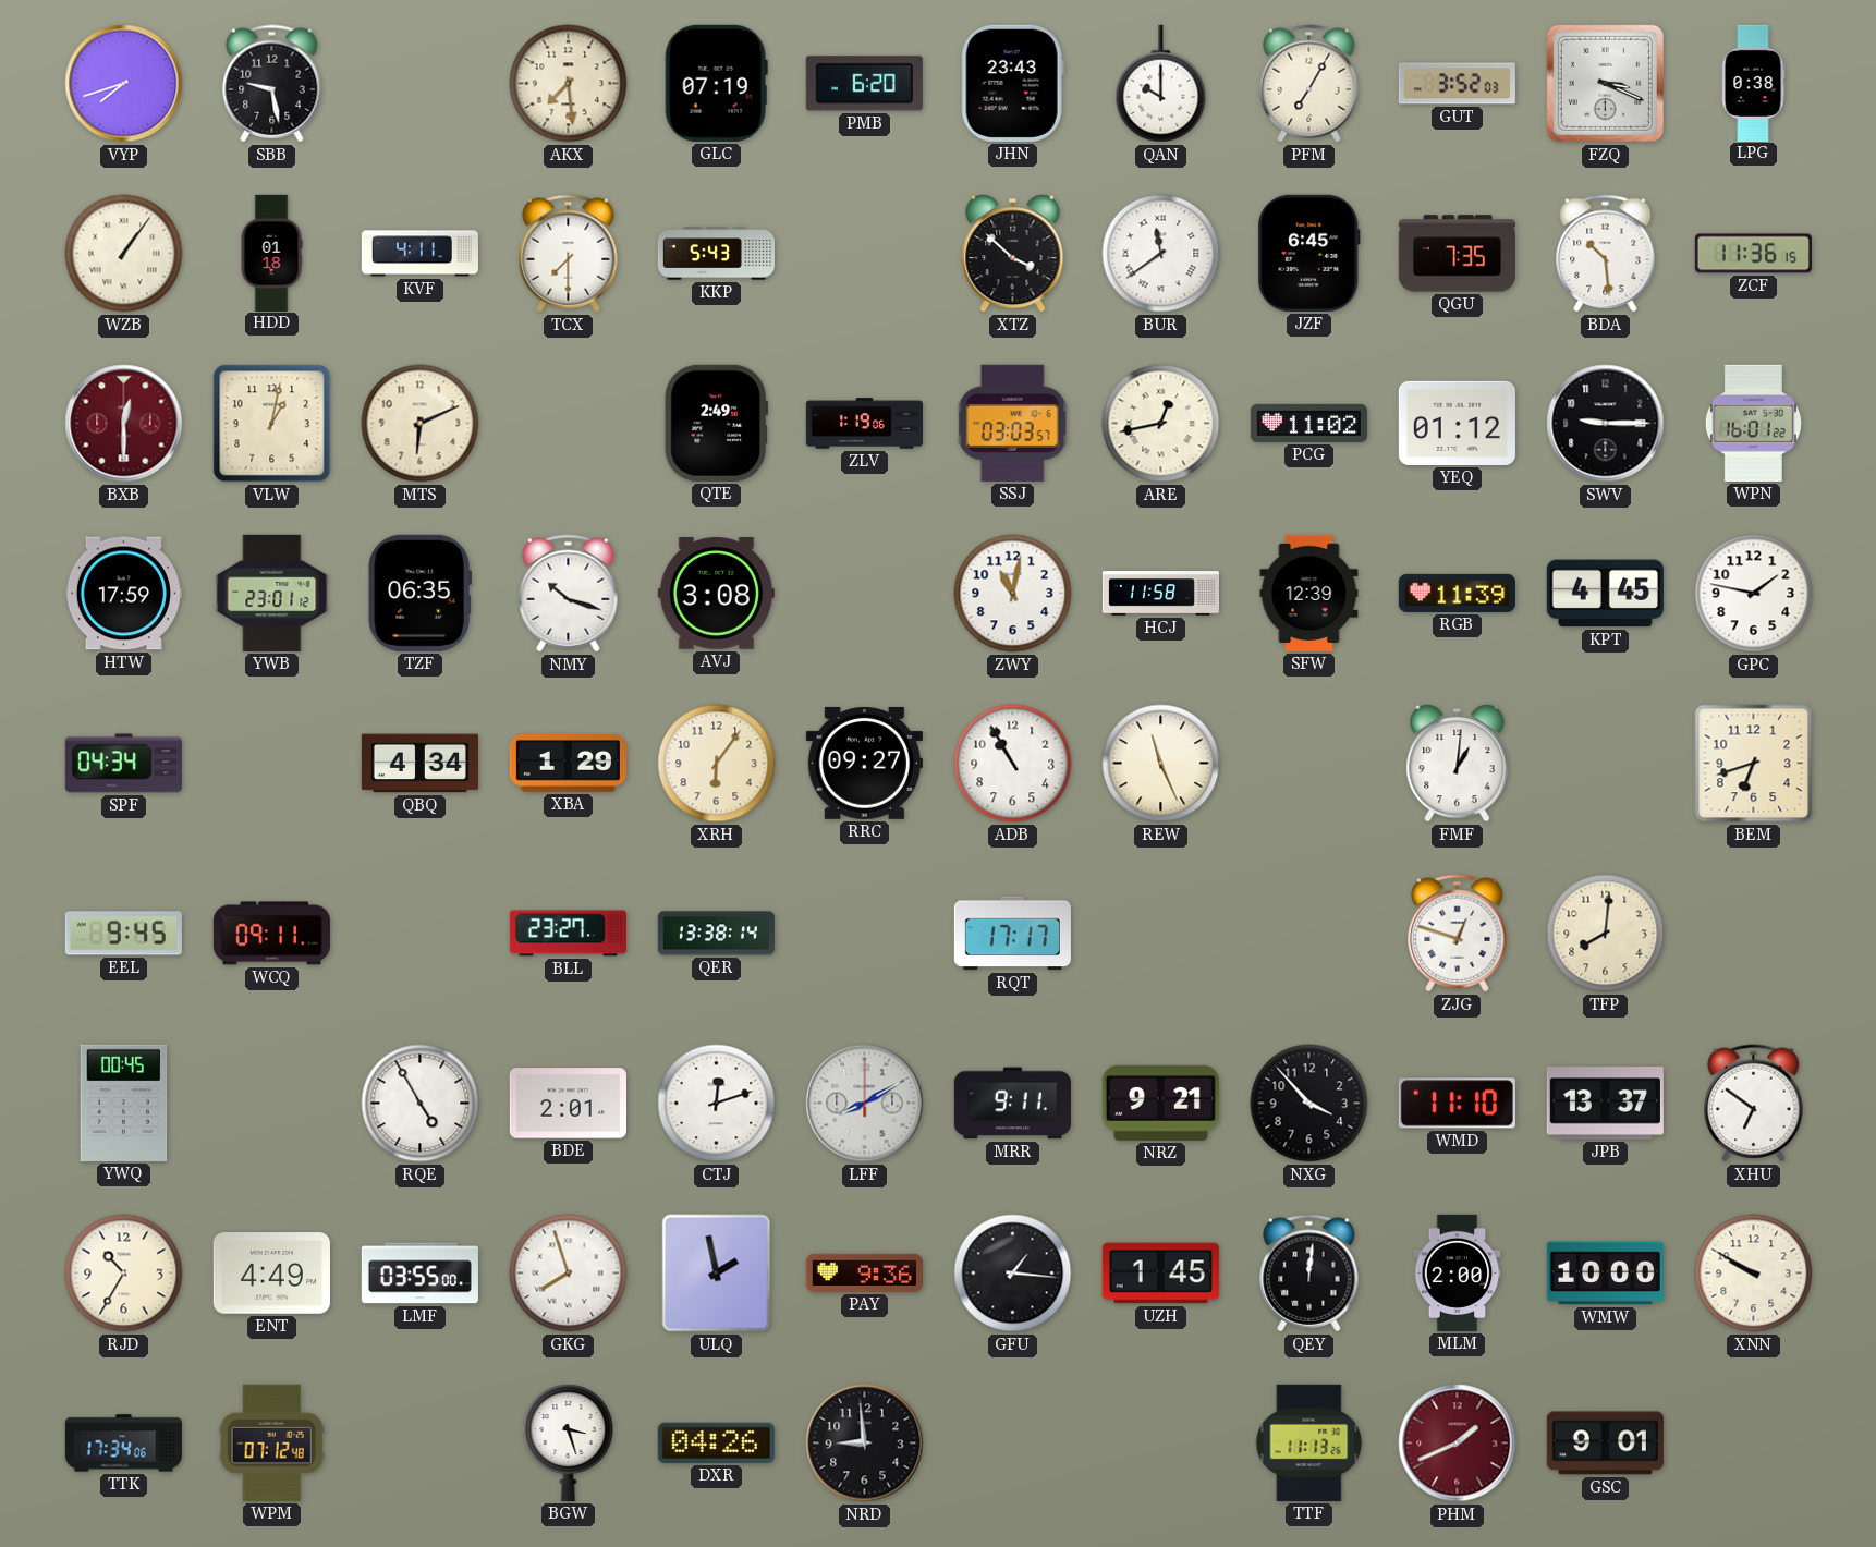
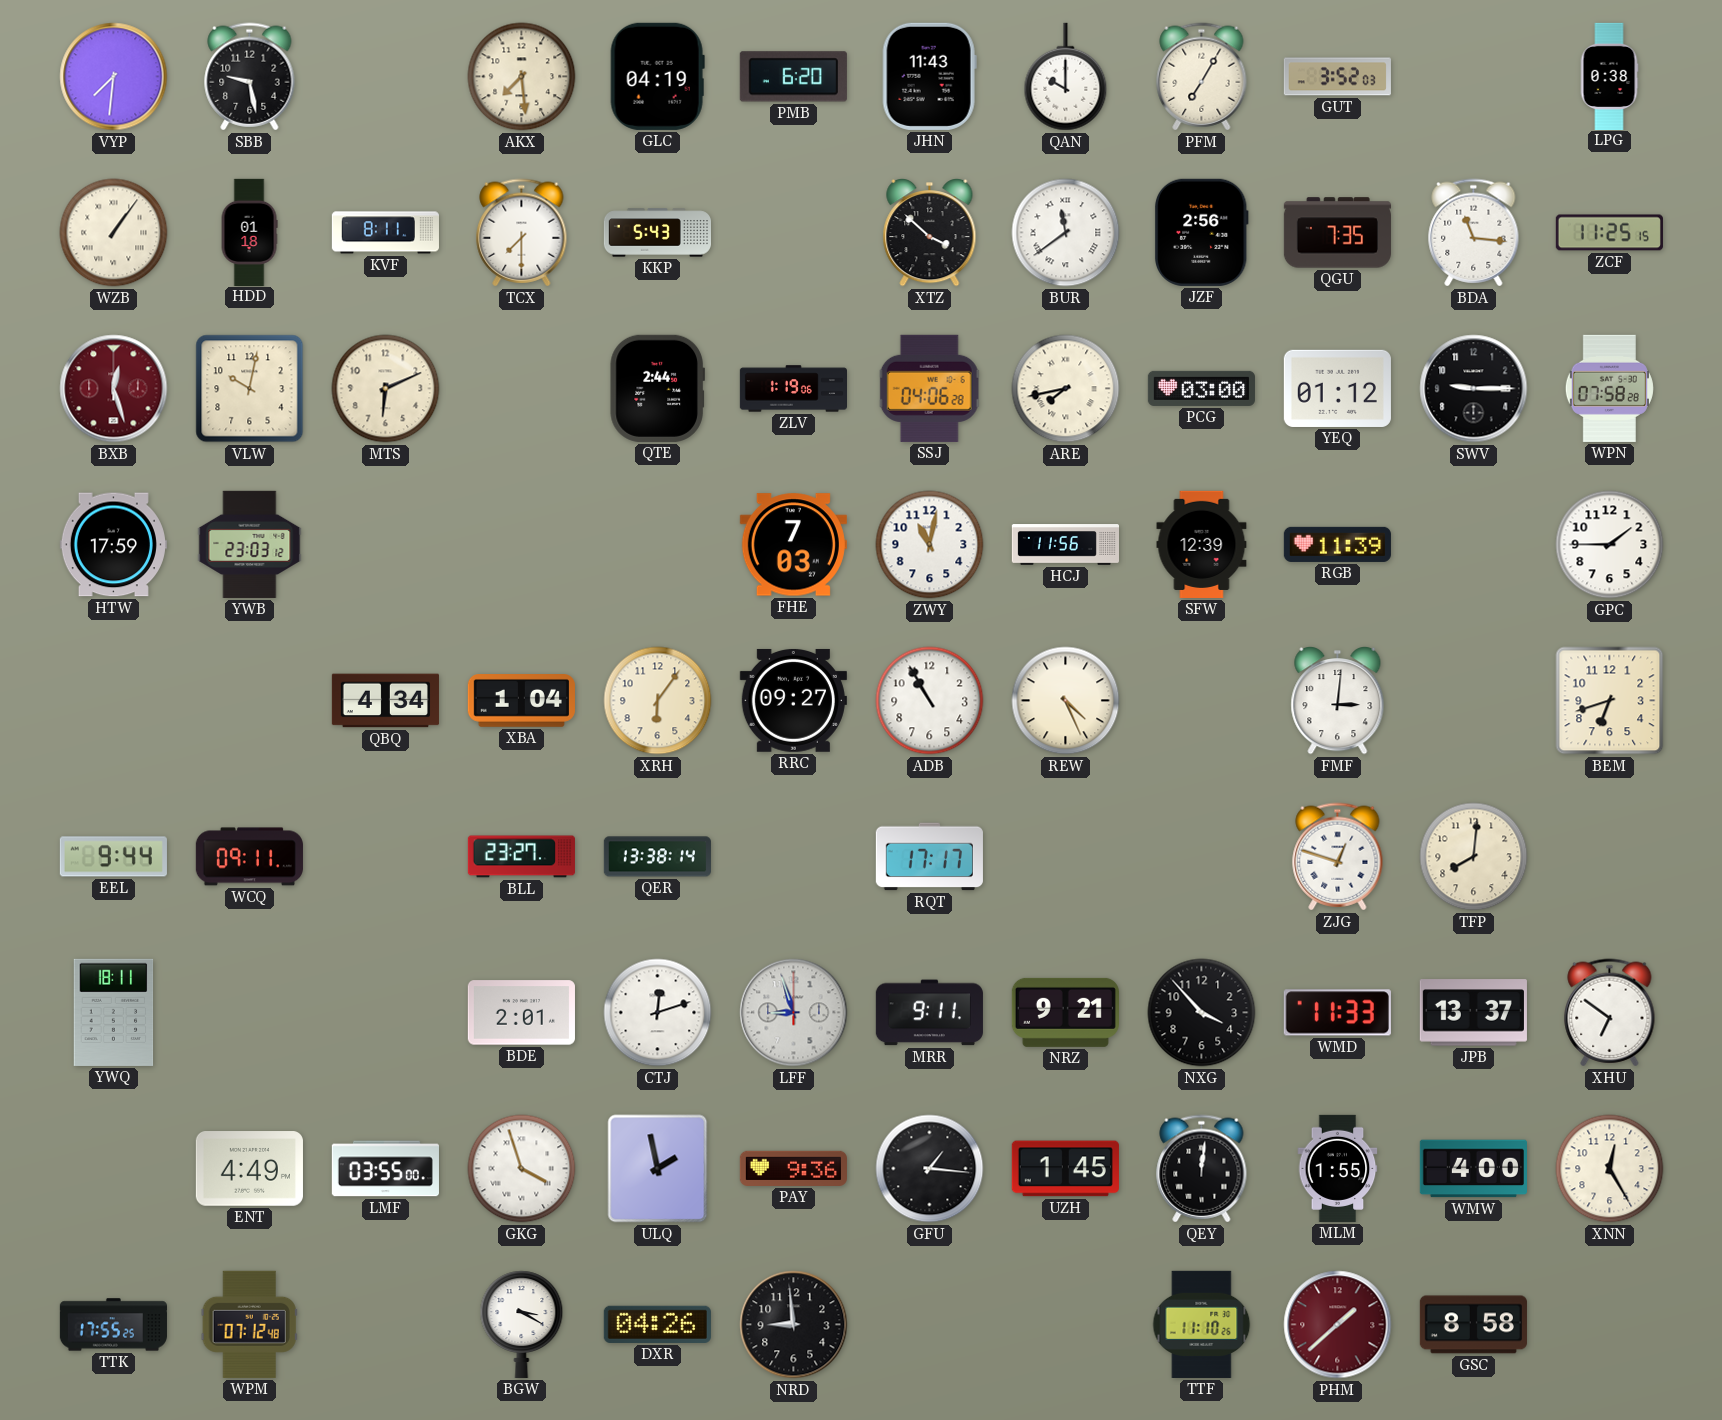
VYP: 7:42 -> 7:31
GLC: 07:19 -> 04:19
JHN: 23:43 -> 11:43
FZQ: 3:19 -> none
KVF: 4:11 -> 8:11
JZF: 6:45 -> 2:56
BDA: 10:29 -> 11:16
ZCF: 11:36 -> 11:25
BXB: 12:30 -> 12:27
VLW: 1:02 -> 10:02
QTE: 2:49 -> 2:44
SSJ: 03:03 -> 04:06
ARE: 12:43 -> 7:43
PCG: 11:02 -> 03:00
WPN: 16:01 -> 07:58
YWB: 23:01 -> 23:03
TZF: 06:35 -> none
NMY: 10:18 -> none
AVJ: 3:08 -> none
FHE: none -> 7:03
HCJ: 11:58 -> 11:56
KPT: 4:45 -> none
GPC: 1:47 -> 1:45
SPF: 04:34 -> none
XBA: 1:29 -> 1:04
REW: 11:26 -> 4:26
FMF: 1:01 -> 3:01
EEL: 9:45 -> 9:44
YWQ: 00:45 -> 18:11
RQE: 4:55 -> none
LFF: 8:10 -> 8:57
WMD: 11:10 -> 11:33
RJD: 10:35 -> none
GKG: 7:57 -> 3:57
MLM: 2:00 -> 1:55
WMW: 10:00 -> 4:00
XNN: 9:50 -> 12:25
TTK: 17:34 -> 17:55
BGW: 3:27 -> 3:20
TTF: 11:13 -> 11:10
PHM: 1:41 -> 1:38
GSC: 9:01 -> 8:58
